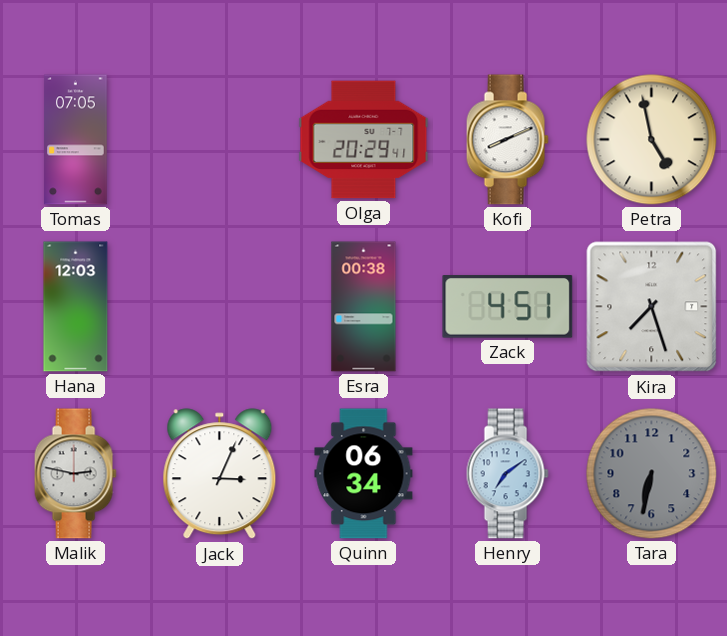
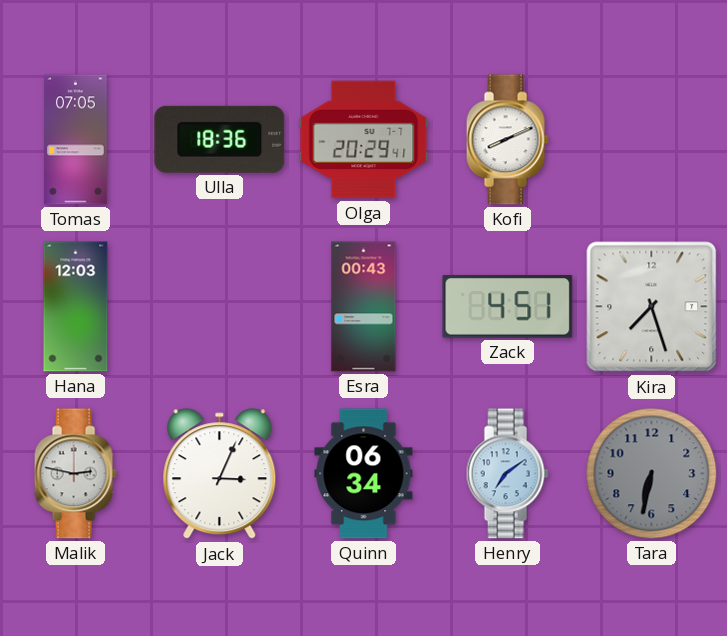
Ulla: none -> 18:36
Petra: 4:58 -> none
Esra: 00:38 -> 00:43
